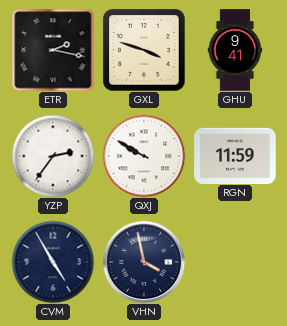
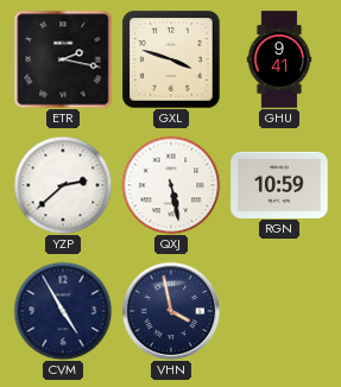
YZP: 2:36 -> 2:38
QXJ: 9:50 -> 5:28
RGN: 11:59 -> 10:59
